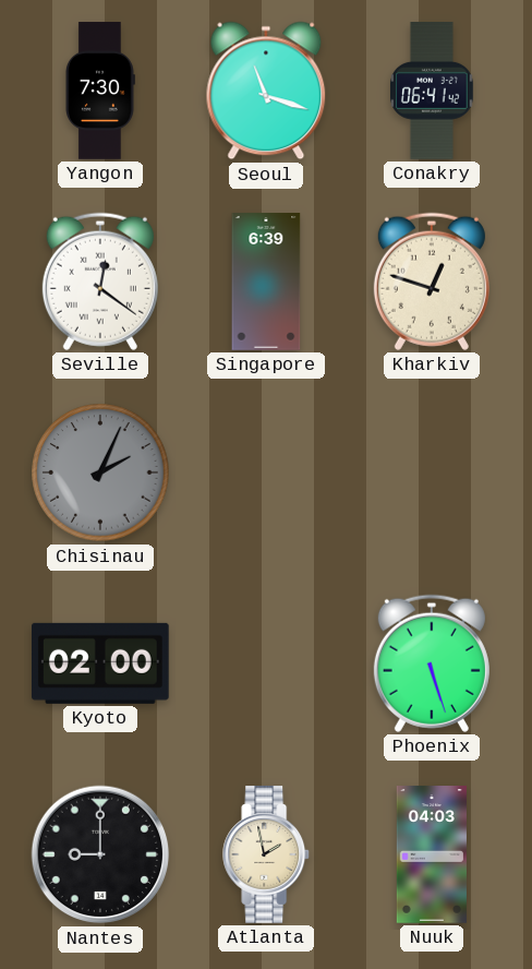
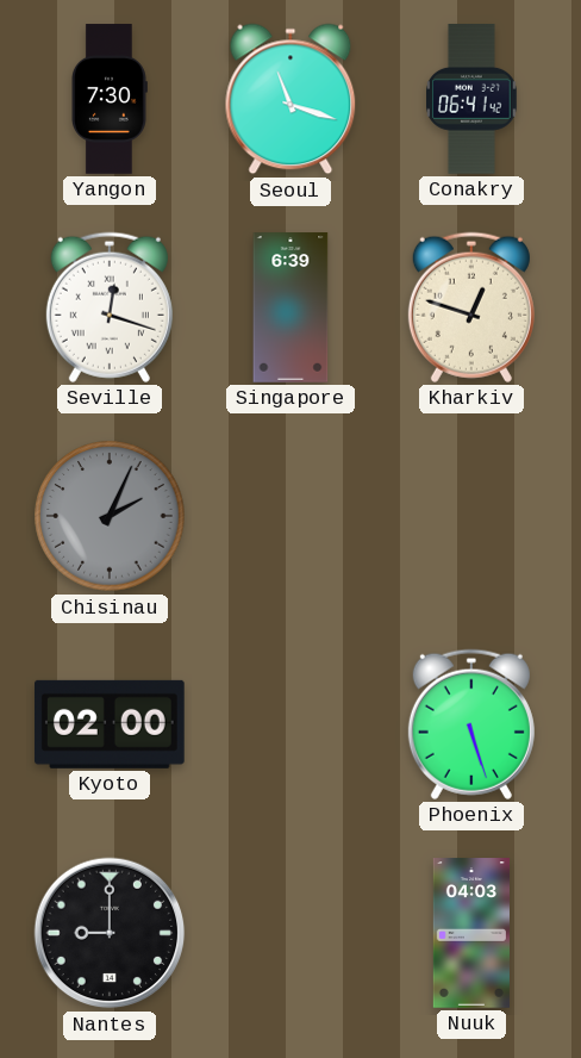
Seville: 12:21 -> 12:18
Atlanta: 1:58 -> none
